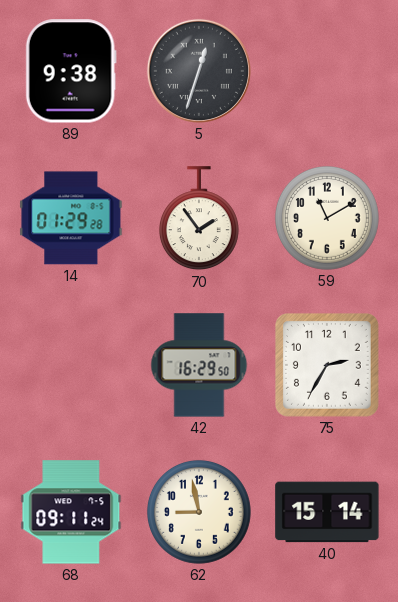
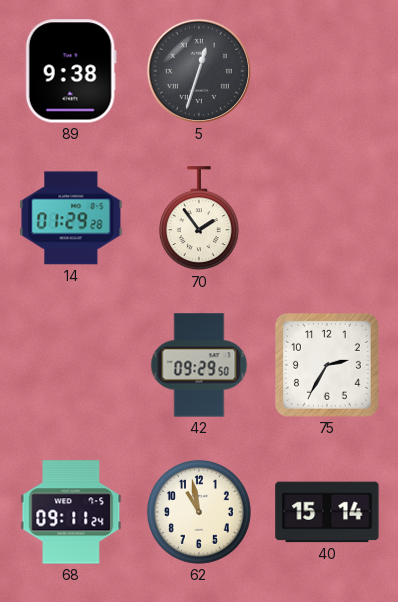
59: 11:10 -> none
42: 16:29 -> 09:29
62: 8:58 -> 10:58
